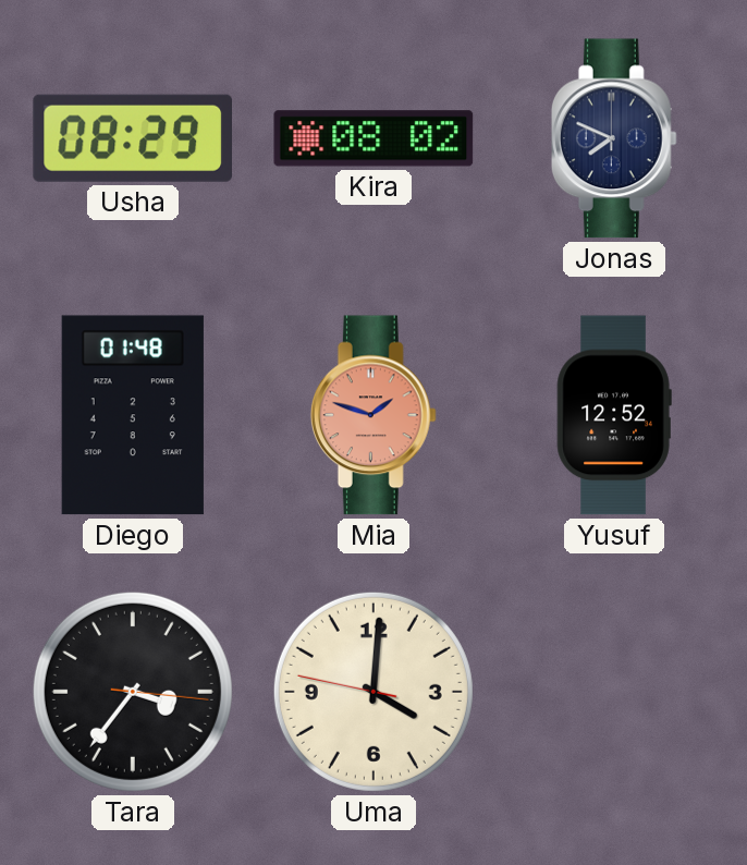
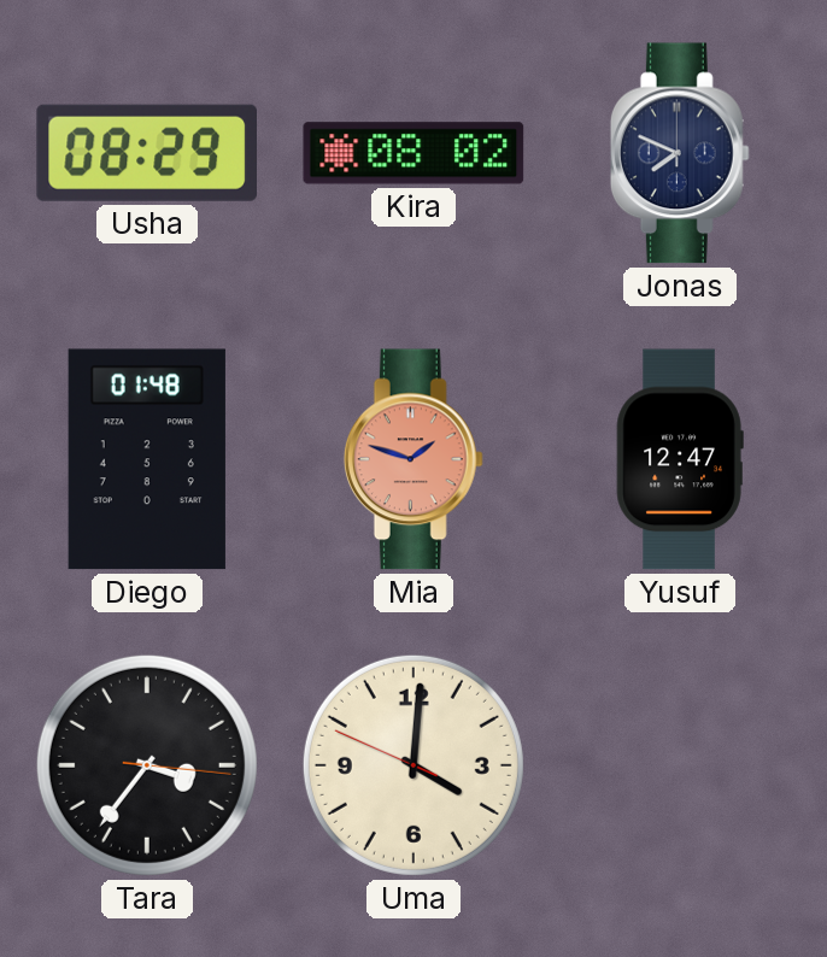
Yusuf: 12:52 -> 12:47
Uma: 4:00:47 -> 4:00:49
